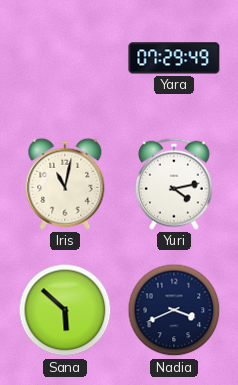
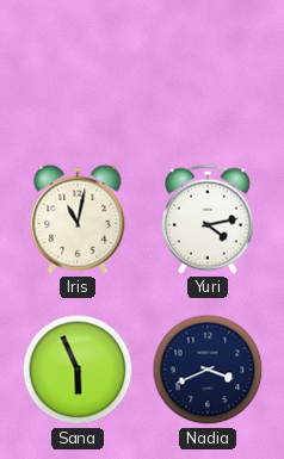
Yara: 07:29 -> none
Sana: 5:52 -> 5:56
